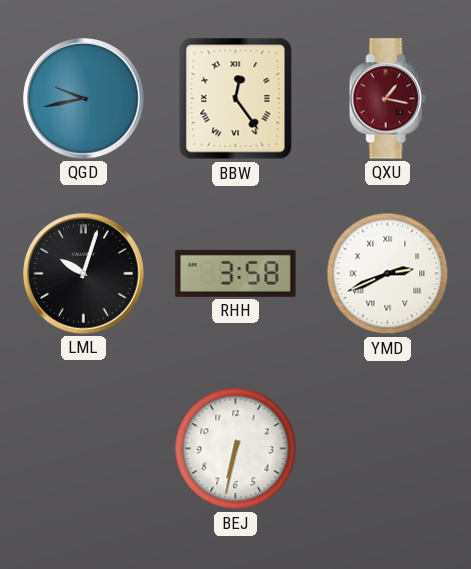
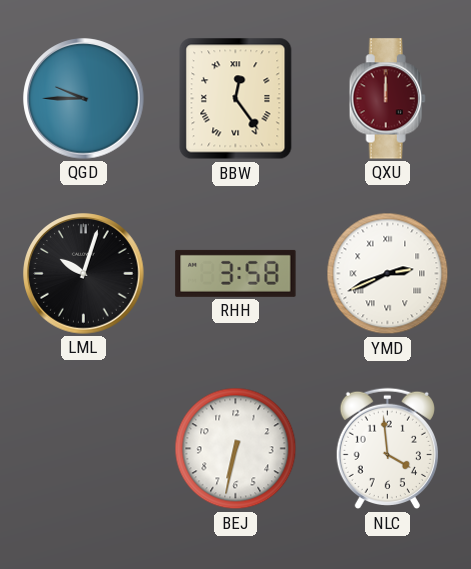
QGD: 9:43 -> 9:45
QXU: 1:17 -> 12:00
NLC: none -> 3:59
